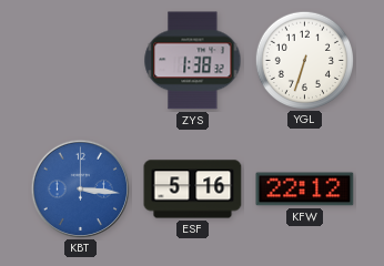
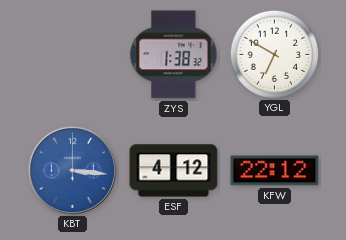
YGL: 6:33 -> 6:50
ESF: 5:16 -> 4:12
